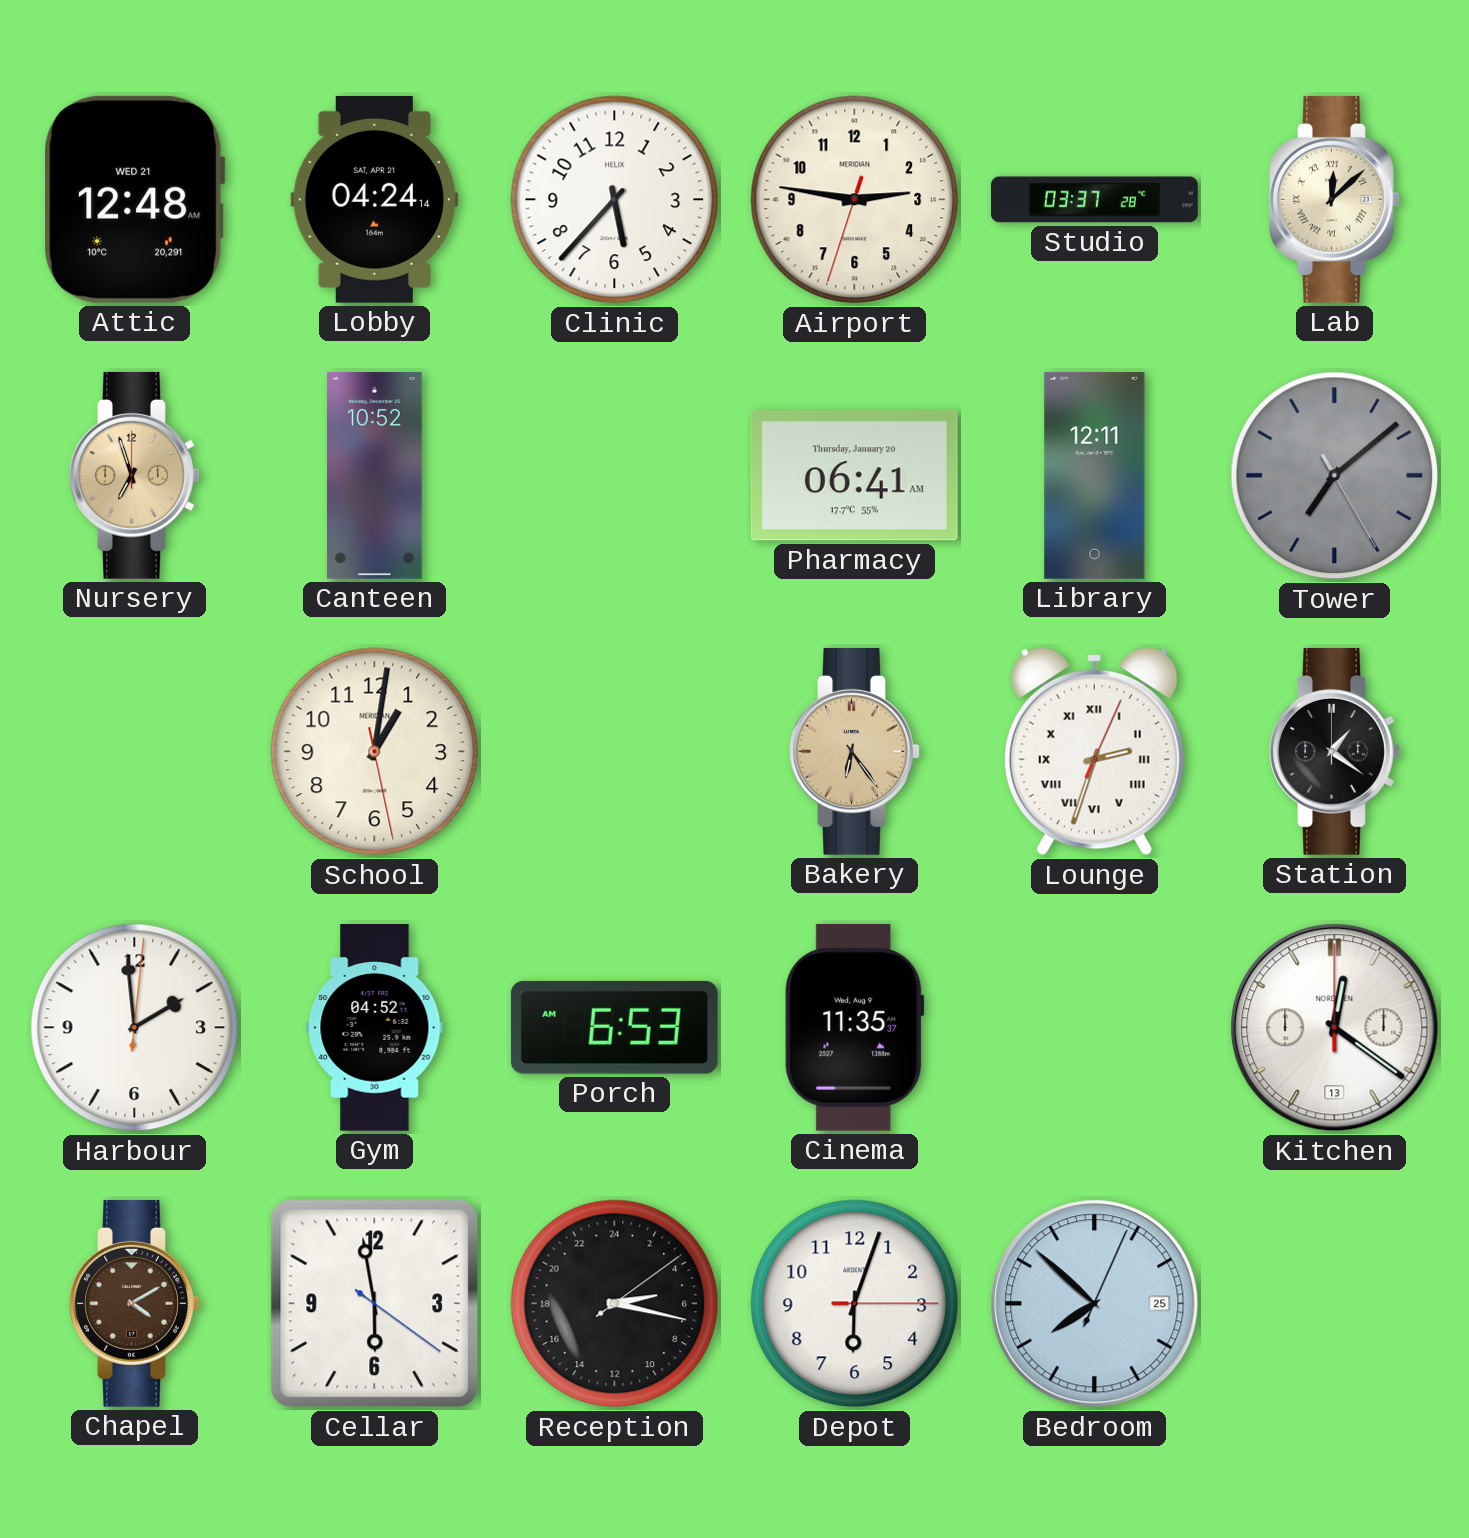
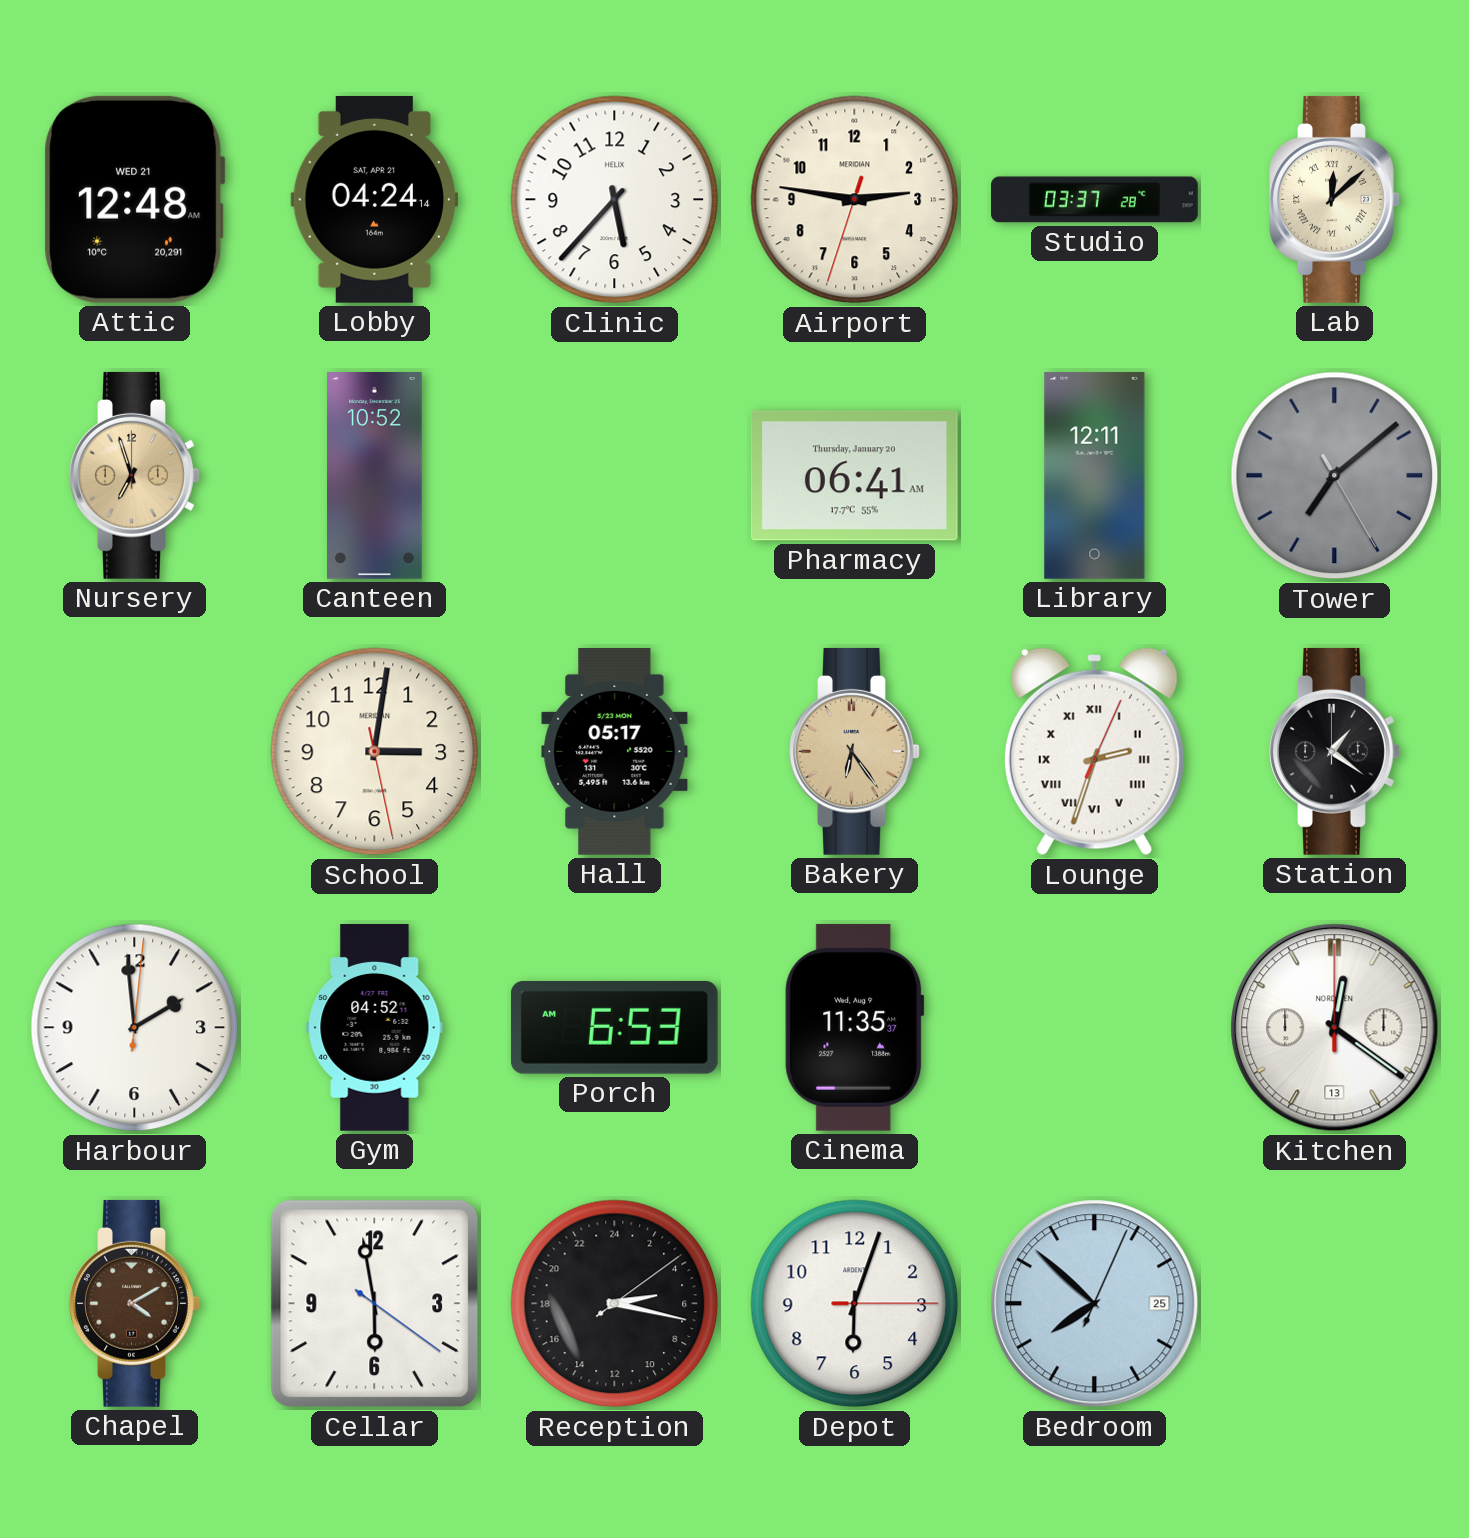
School: 1:01 -> 3:01
Hall: none -> 05:17
